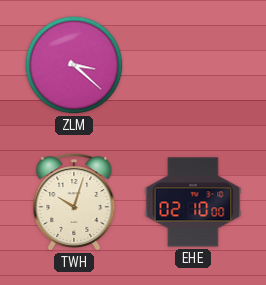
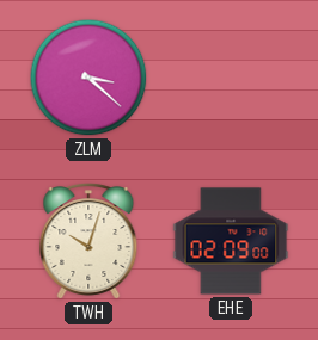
EHE: 02:10 -> 02:09
